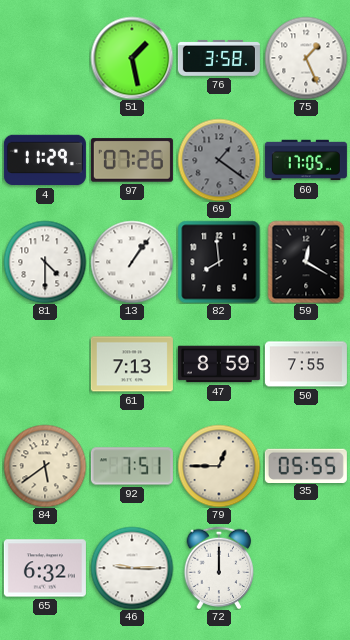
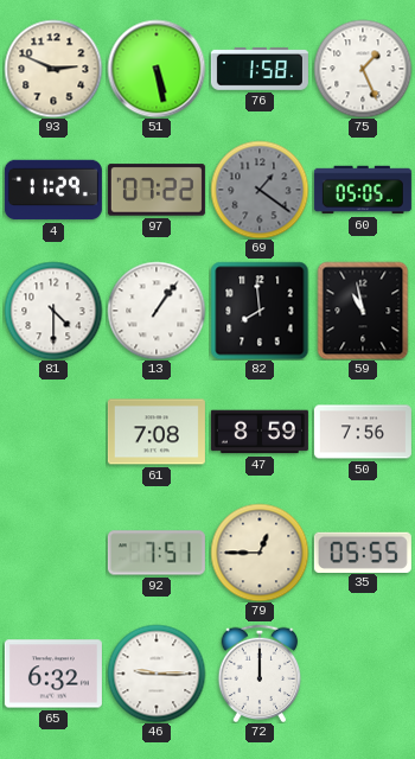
93: none -> 2:49
51: 1:28 -> 5:28
76: 3:58 -> 1:58
97: 07:26 -> 07:22
60: 17:05 -> 05:05
59: 12:20 -> 10:58
61: 7:13 -> 7:08
50: 7:55 -> 7:56
84: 5:39 -> none
